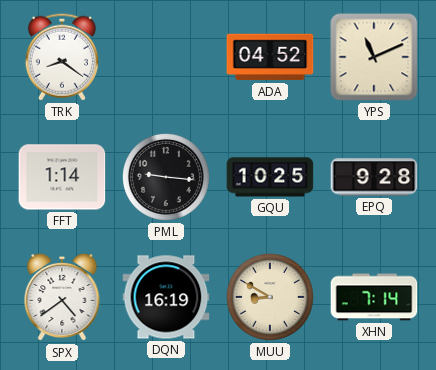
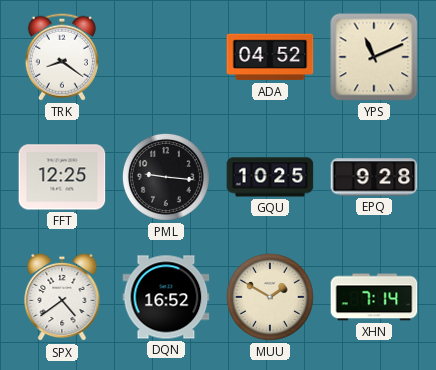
FFT: 1:14 -> 12:25
DQN: 16:19 -> 16:52
MUU: 8:50 -> 1:50
